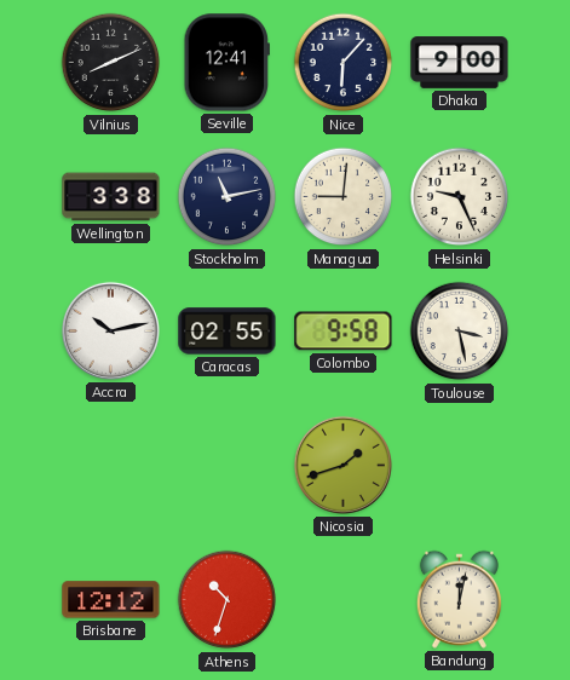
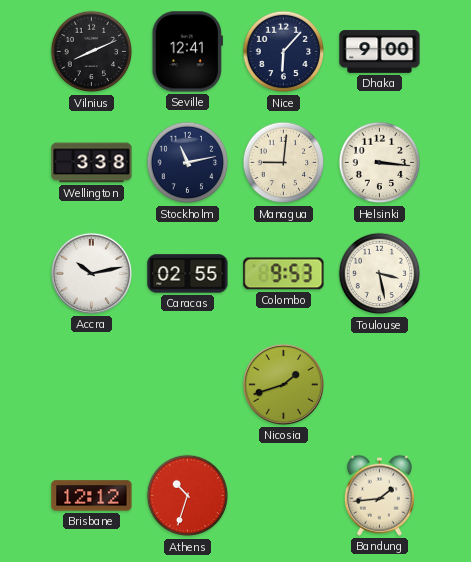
Helsinki: 9:26 -> 3:16
Colombo: 9:58 -> 9:53
Bandung: 12:02 -> 1:44
